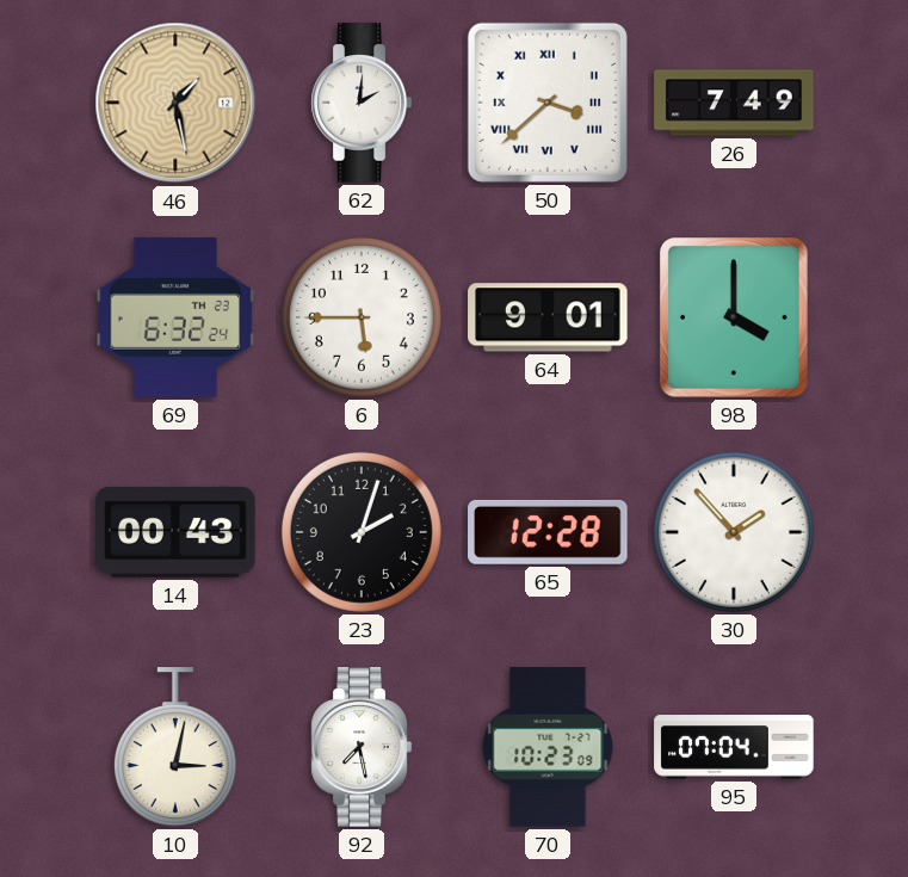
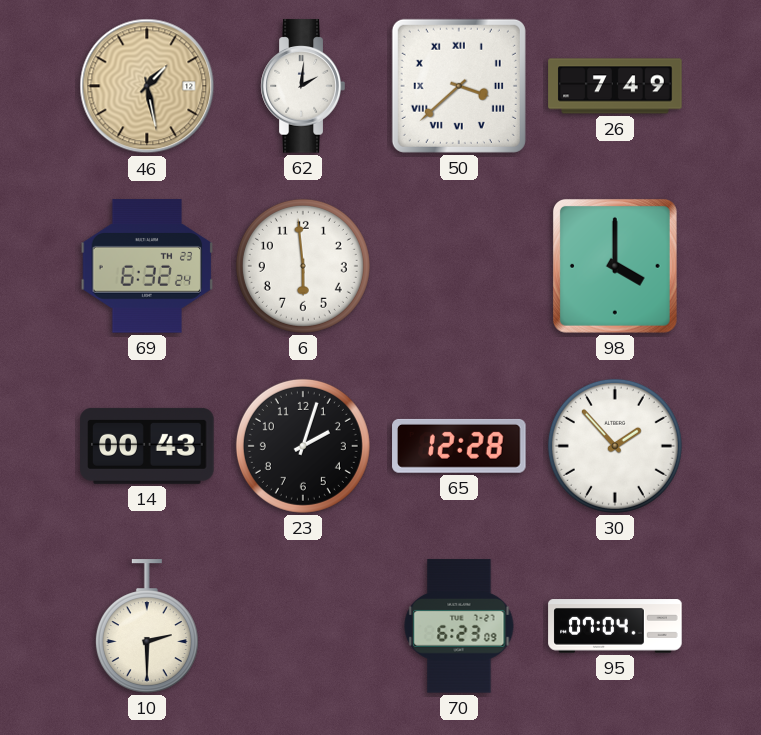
6: 5:45 -> 5:59
64: 9:01 -> none
10: 3:02 -> 2:30
92: 7:28 -> none
70: 10:23 -> 6:23
